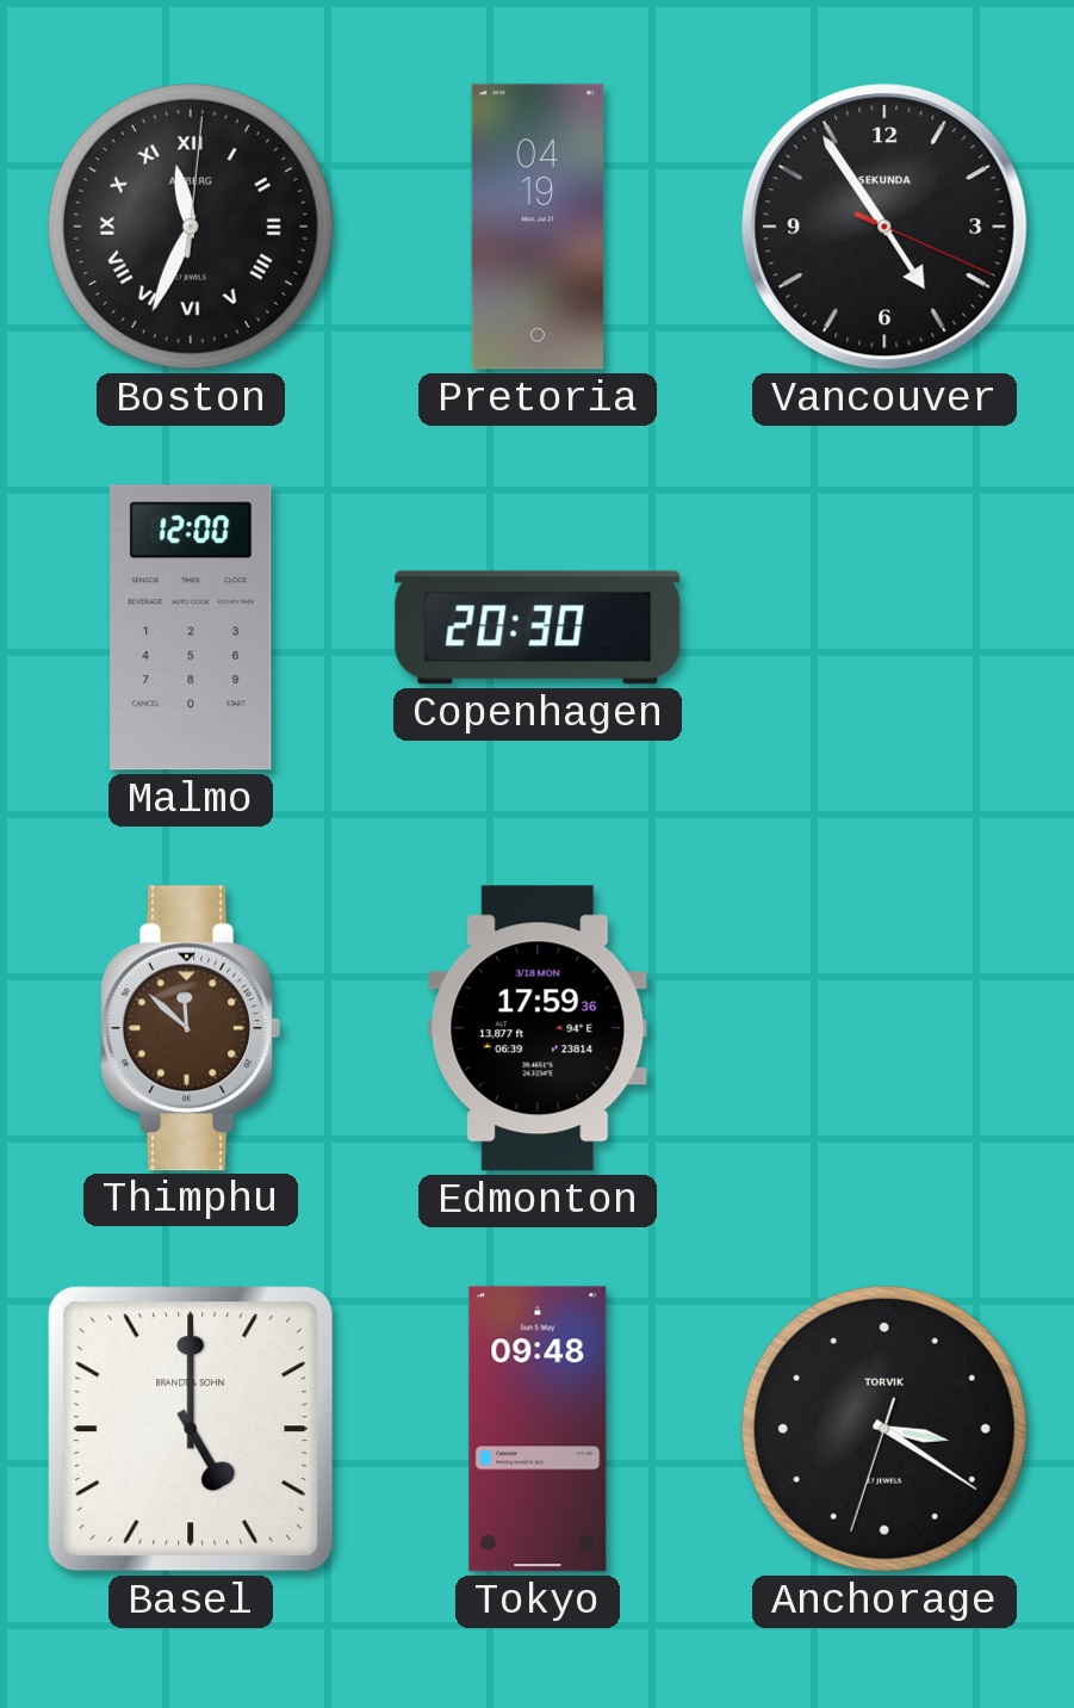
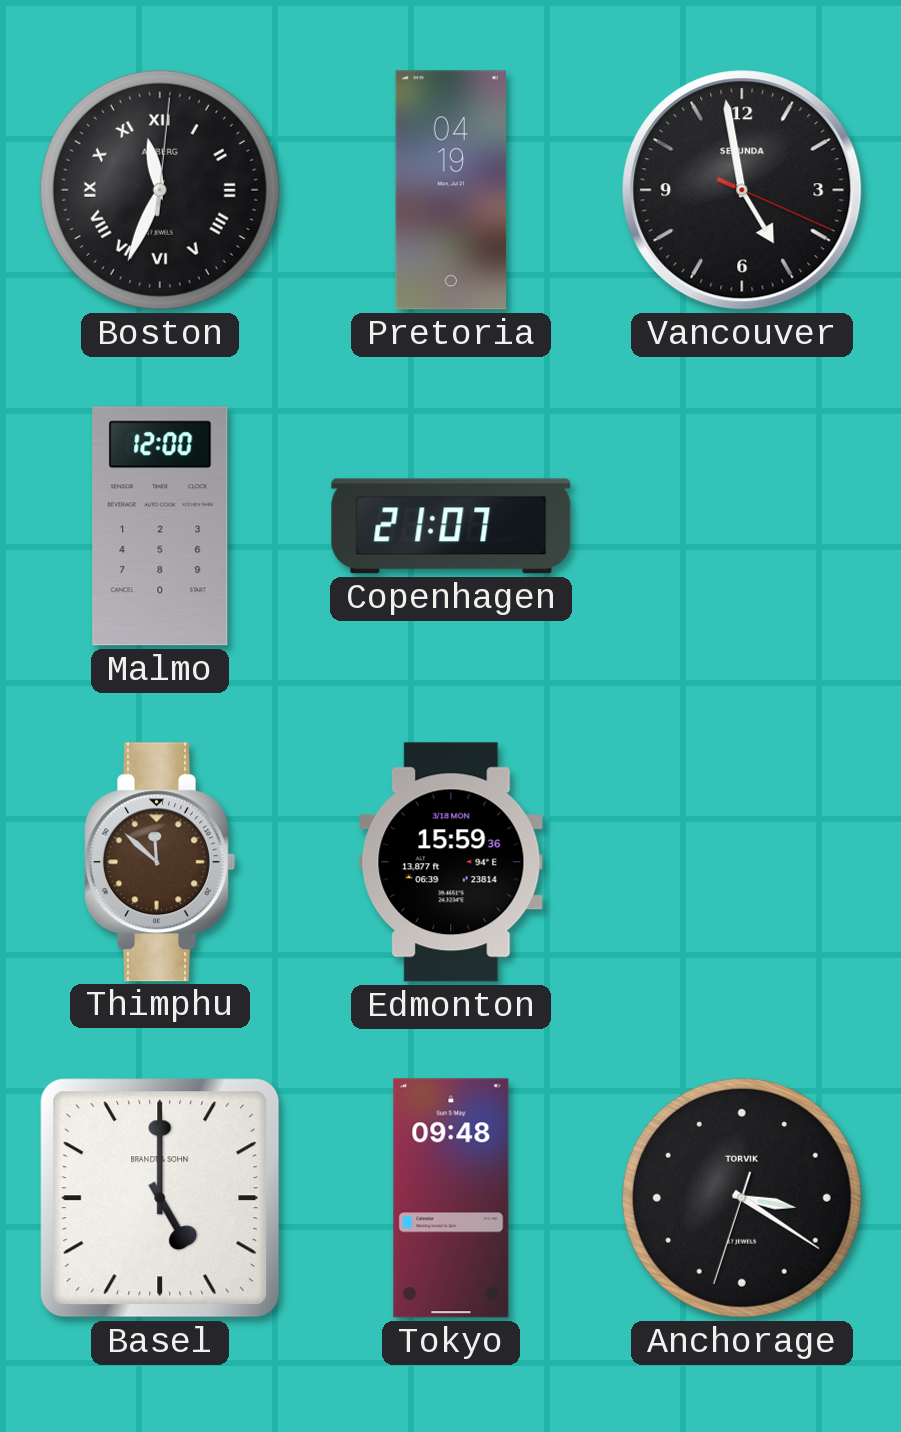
Vancouver: 4:54 -> 4:58
Copenhagen: 20:30 -> 21:07
Edmonton: 17:59 -> 15:59
